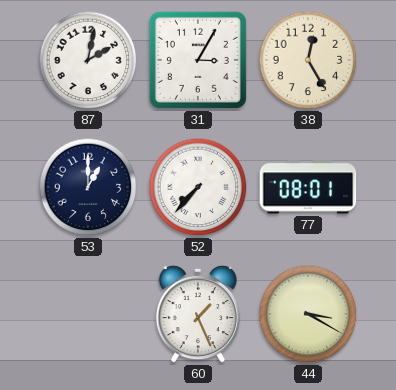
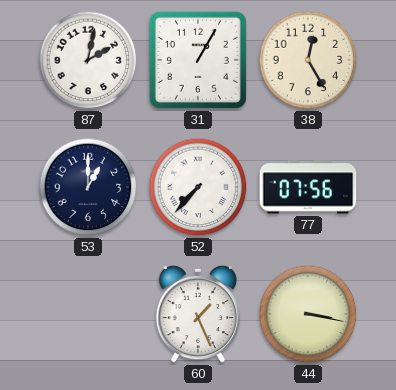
31: 3:05 -> 1:05
77: 08:01 -> 07:56
44: 3:20 -> 3:17
